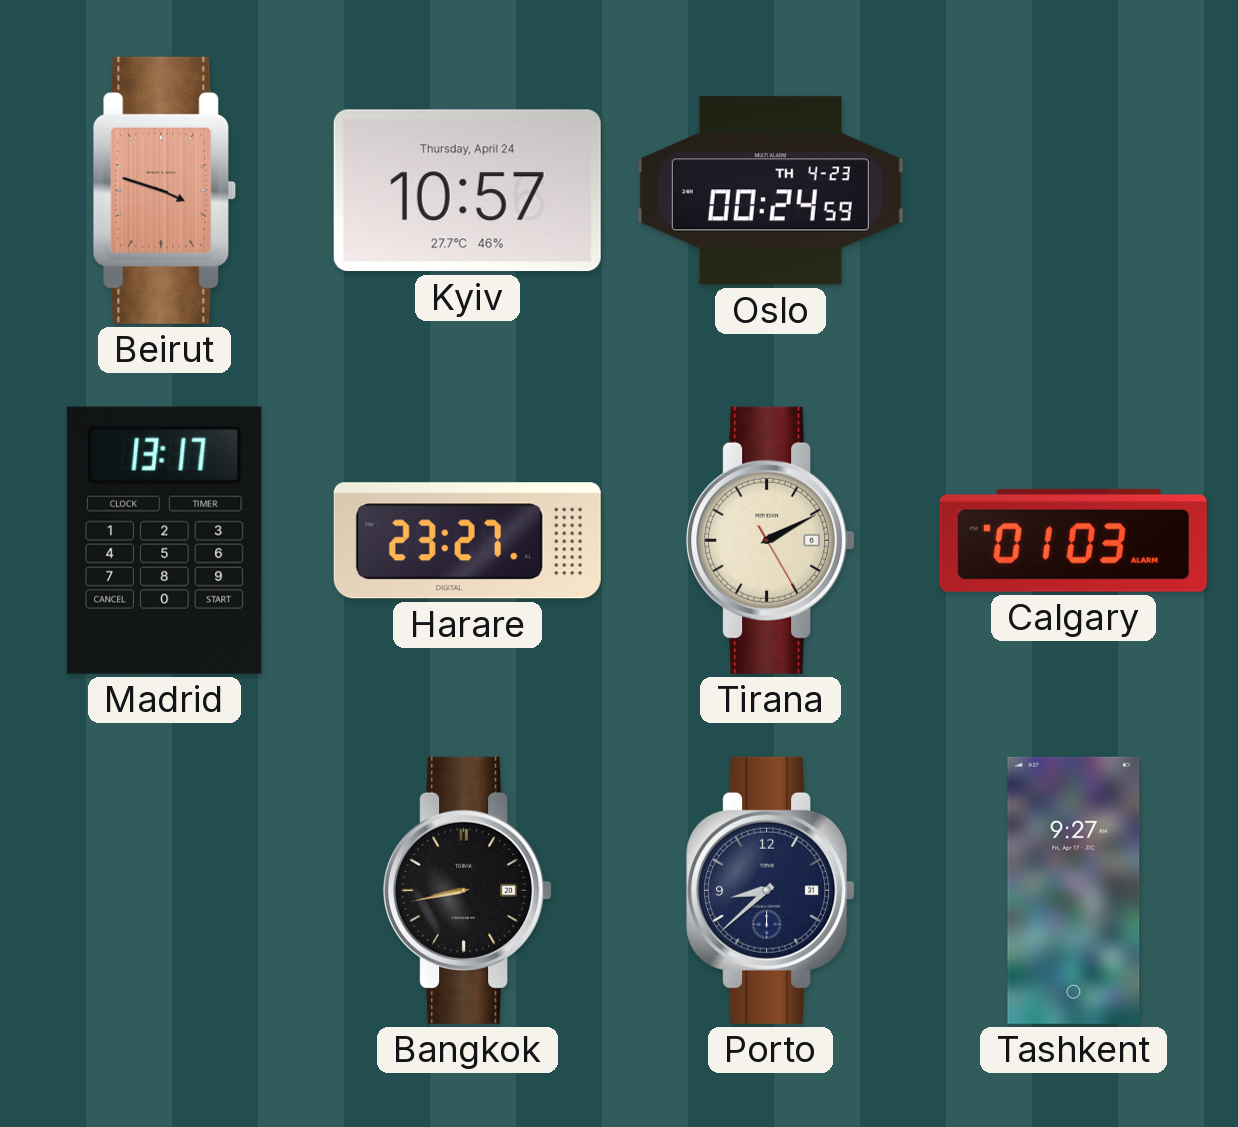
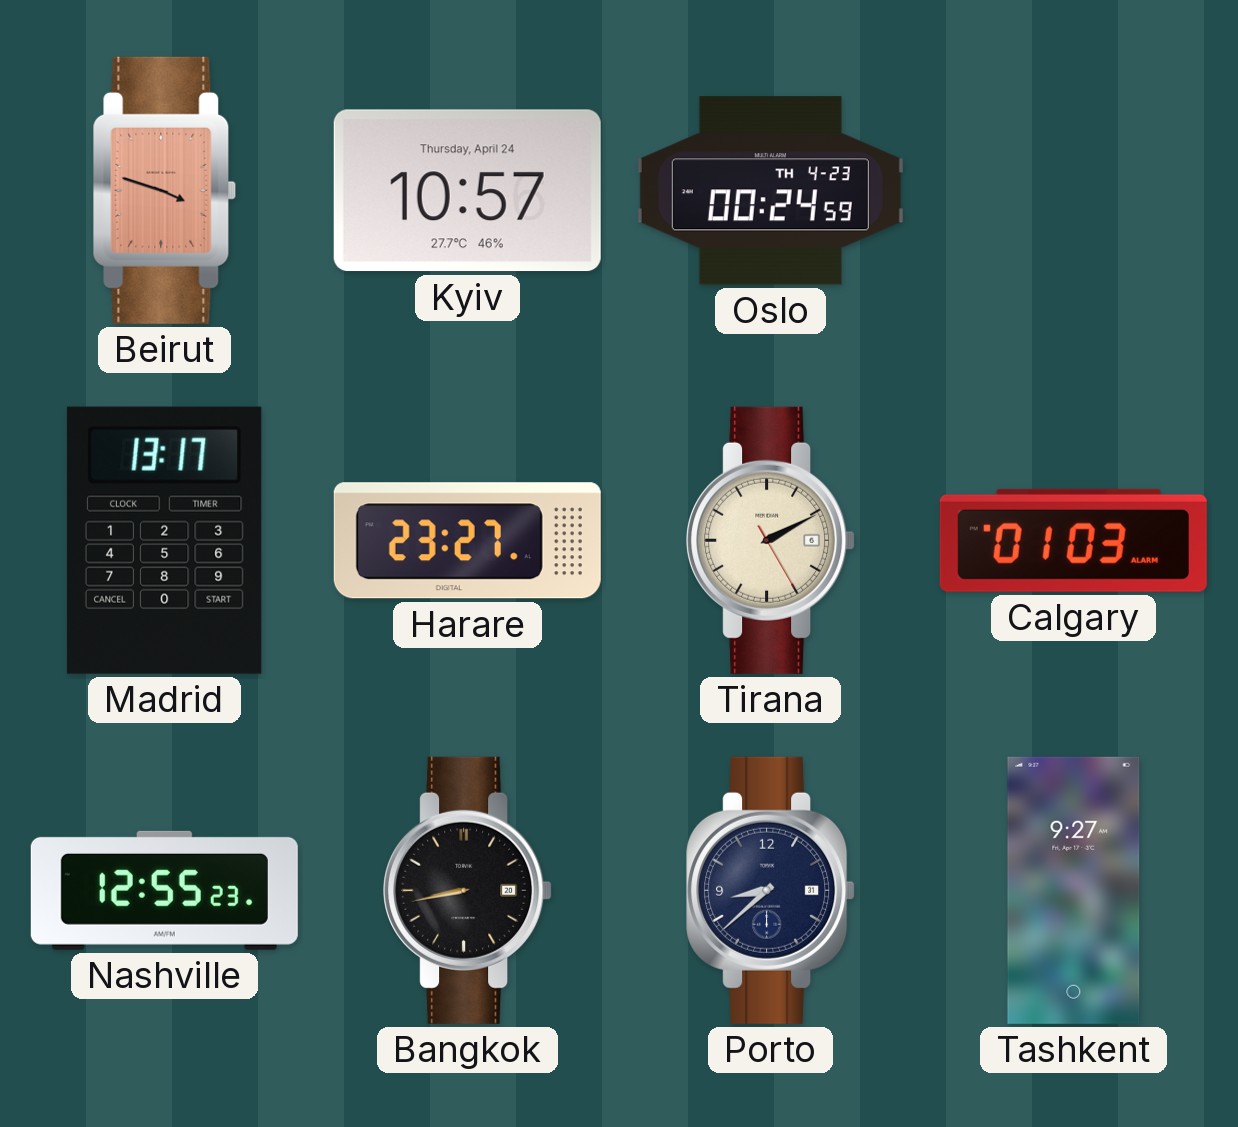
Nashville: none -> 12:55
